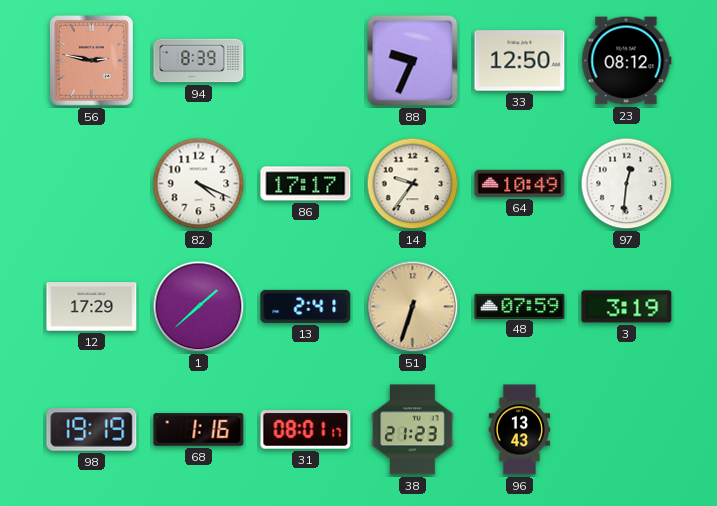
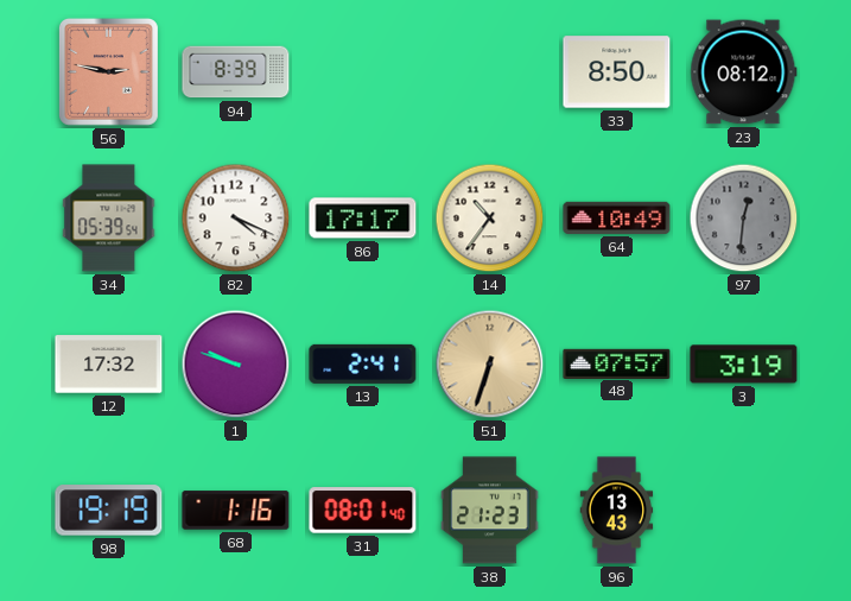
88: 9:34 -> none
33: 12:50 -> 8:50
34: none -> 05:39
14: 9:36 -> 10:36
97 dial: white -> grey
12: 17:29 -> 17:32
1: 1:38 -> 9:48
48: 07:59 -> 07:57
31: 08:01:17 -> 08:01:40
